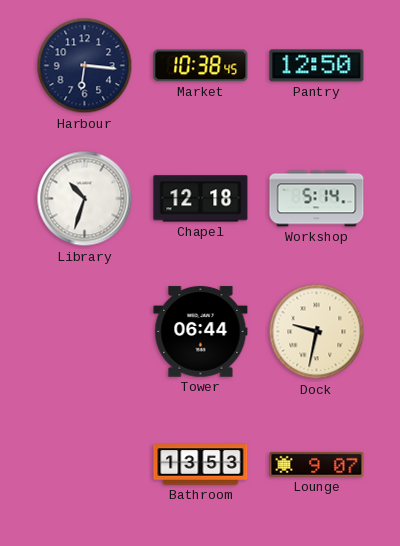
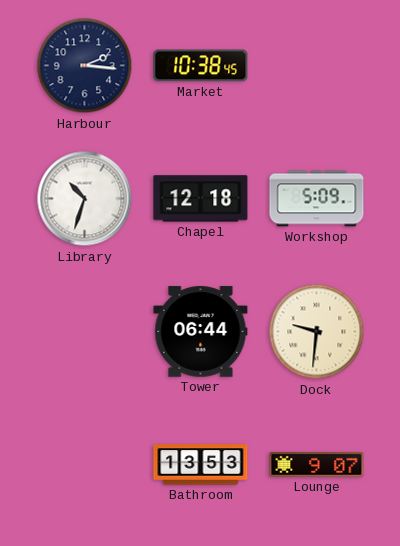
Harbour: 6:16 -> 2:16
Pantry: 12:50 -> none
Workshop: 5:14 -> 5:09
Dock: 9:32 -> 9:31
